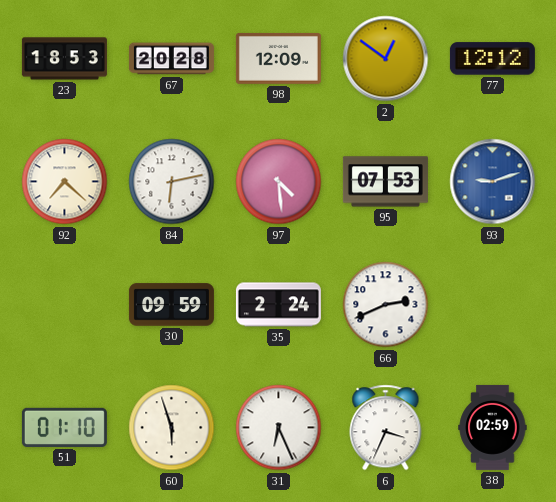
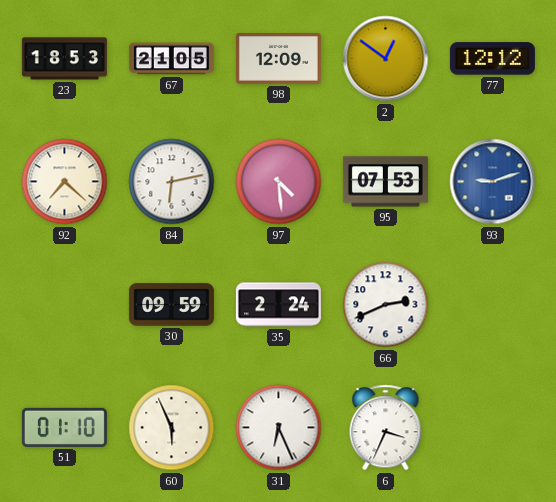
67: 20:28 -> 21:05
60: 5:57 -> 5:56
38: 02:59 -> none
